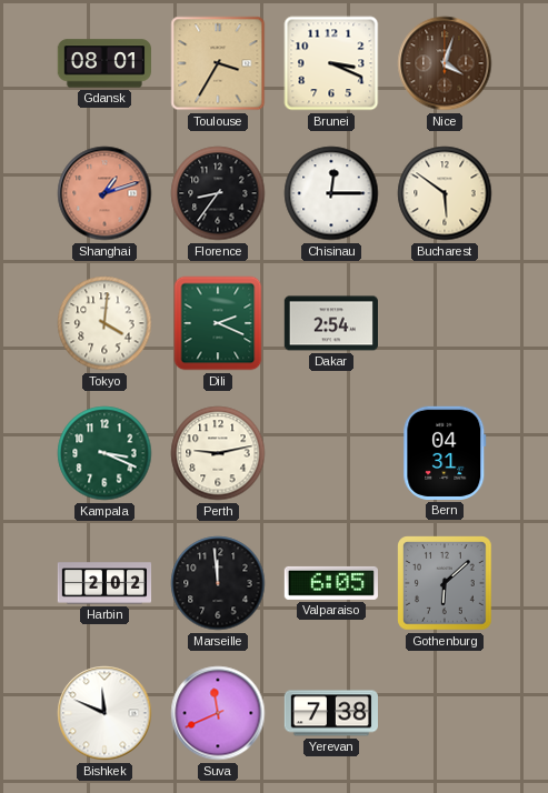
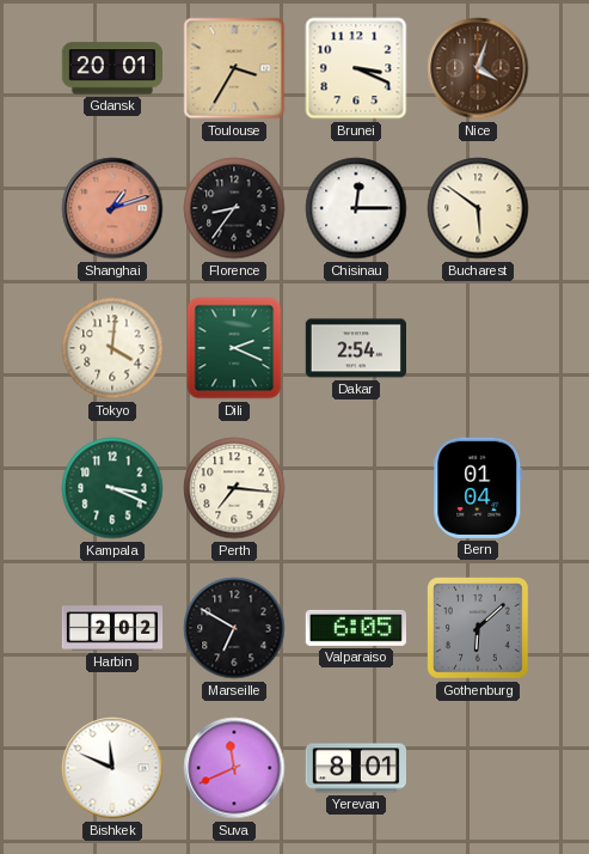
Gdansk: 08:01 -> 20:01
Perth: 9:13 -> 7:16
Bern: 04:31 -> 01:04
Marseille: 11:59 -> 6:50
Yerevan: 7:38 -> 8:01
